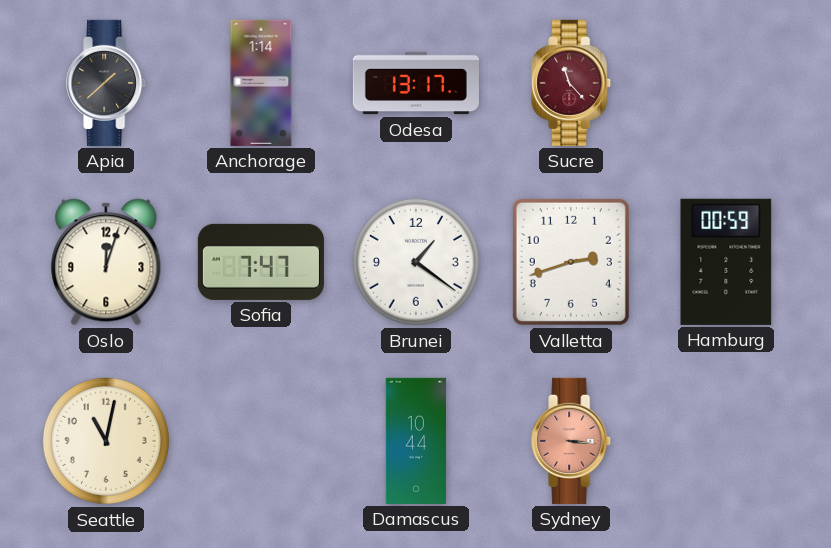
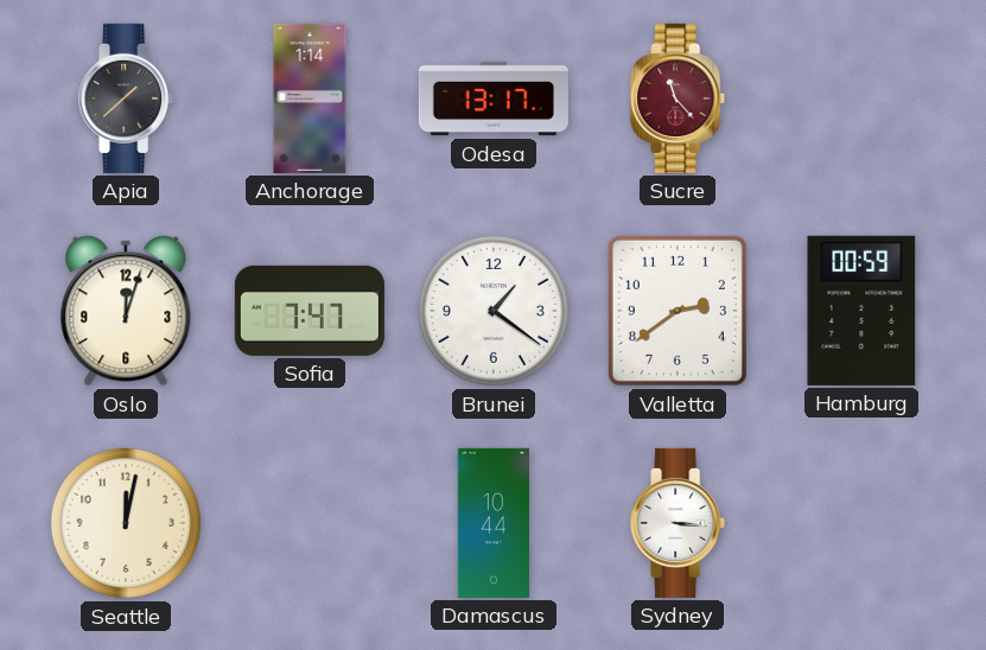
Valletta: 2:42 -> 2:39
Seattle: 11:02 -> 12:02
Sydney dial: salmon -> white
